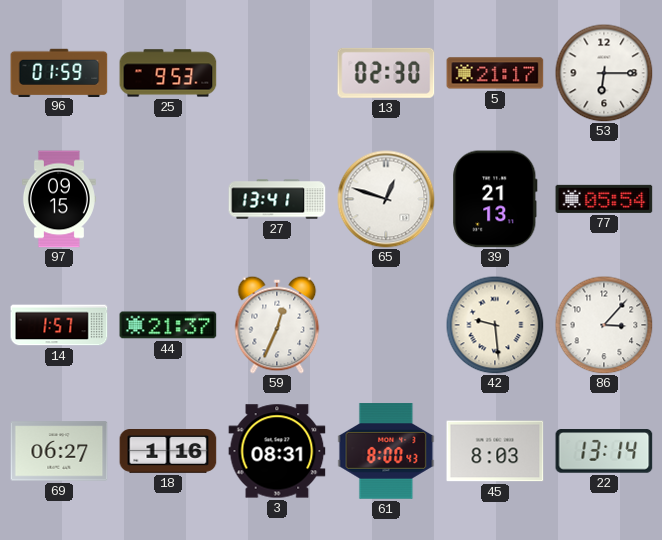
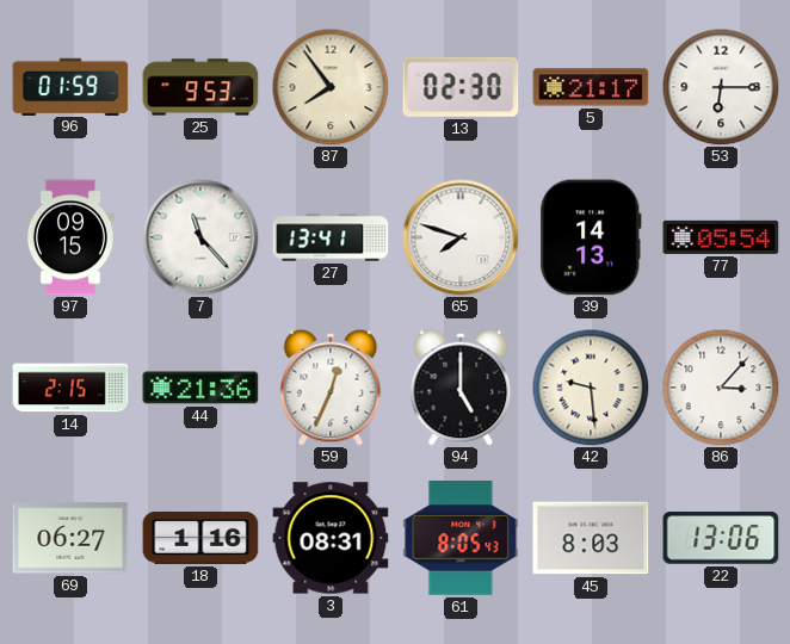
87: none -> 7:54
7: none -> 11:23
65: 12:48 -> 7:48
39: 21:13 -> 14:13
14: 1:57 -> 2:15
44: 21:37 -> 21:36
94: none -> 5:00
61: 8:00 -> 8:05
22: 13:14 -> 13:06
